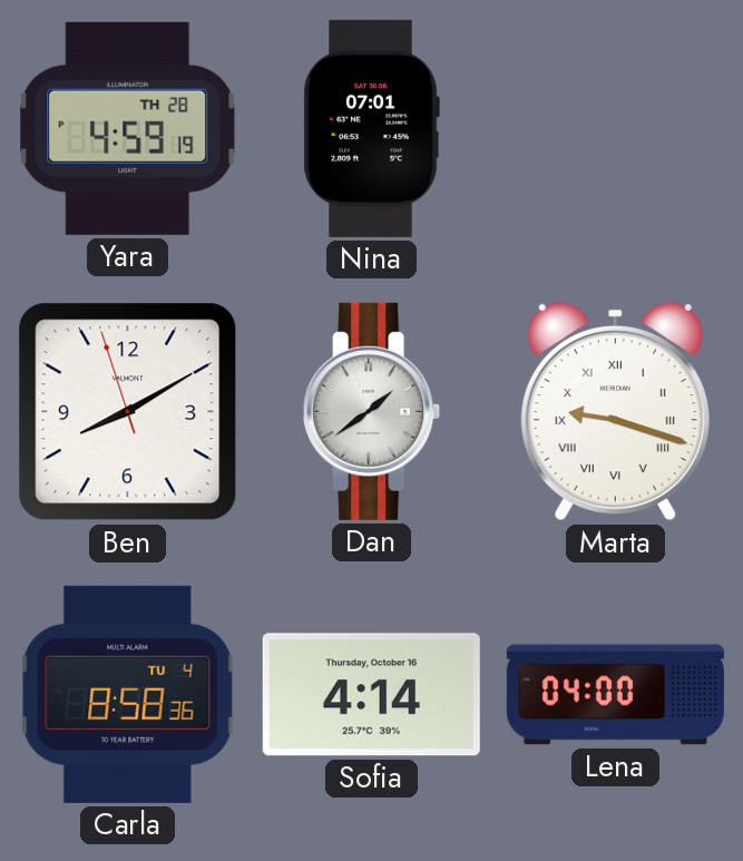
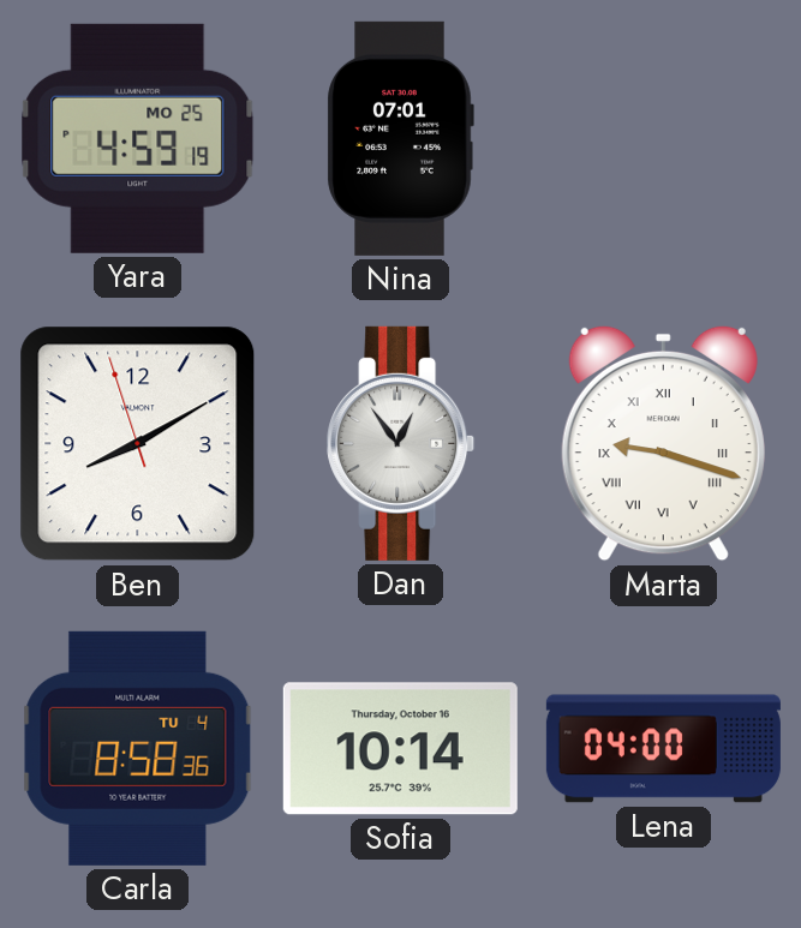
Yara date: TH 28 -> MO 25
Dan: 1:39 -> 12:54
Sofia: 4:14 -> 10:14
